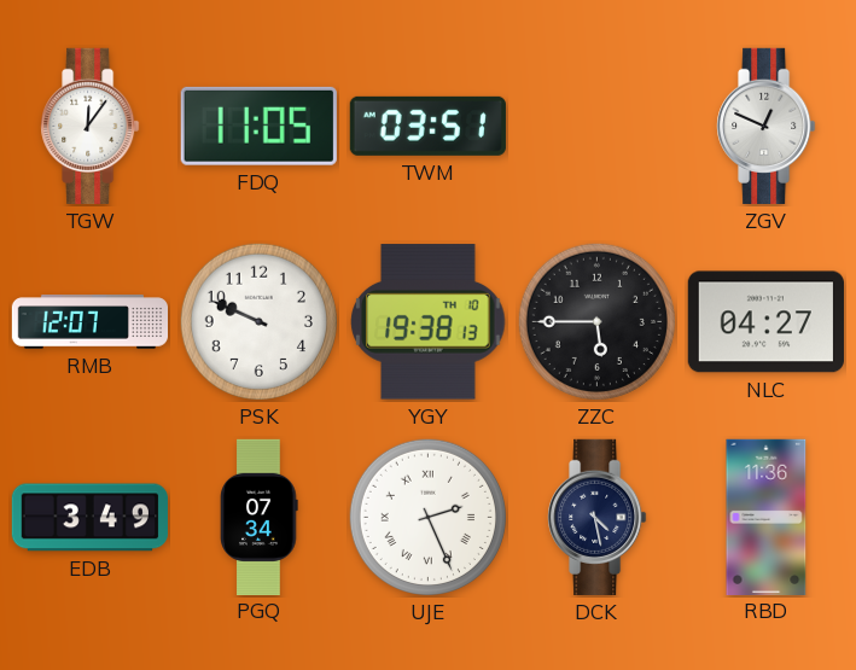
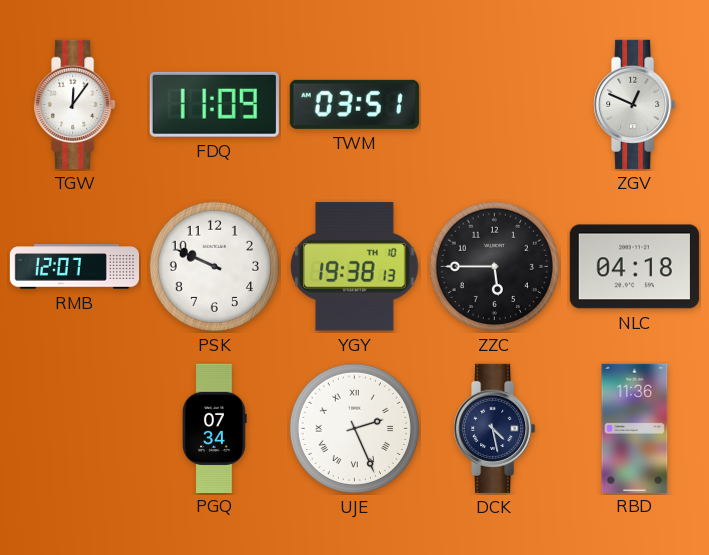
FDQ: 11:05 -> 11:09
NLC: 04:27 -> 04:18
EDB: 3:49 -> none
